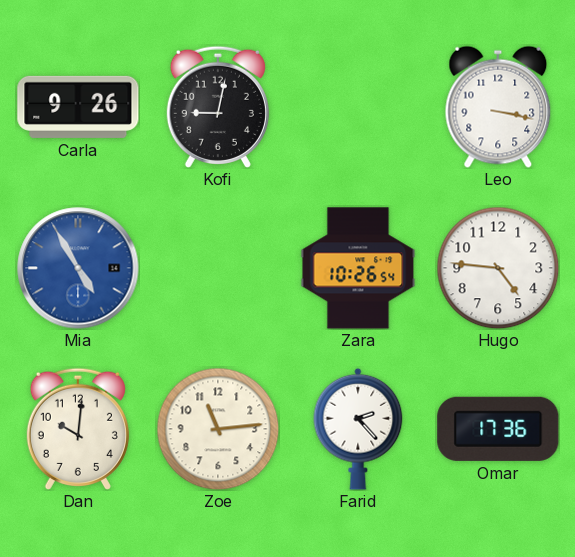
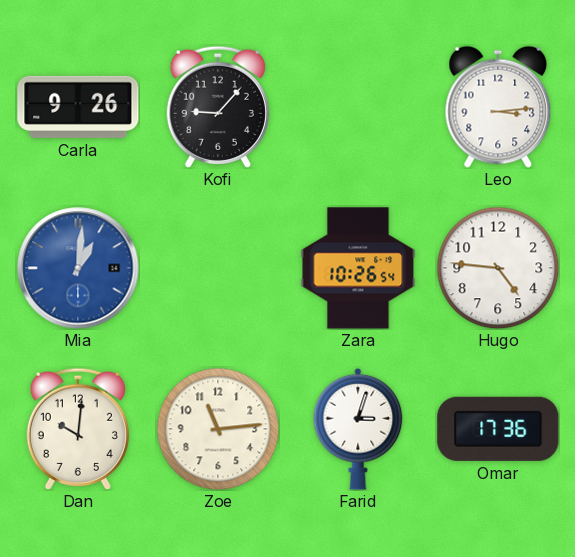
Kofi: 9:02 -> 9:07
Leo: 3:17 -> 3:14
Mia: 4:55 -> 1:01
Farid: 2:23 -> 3:03
